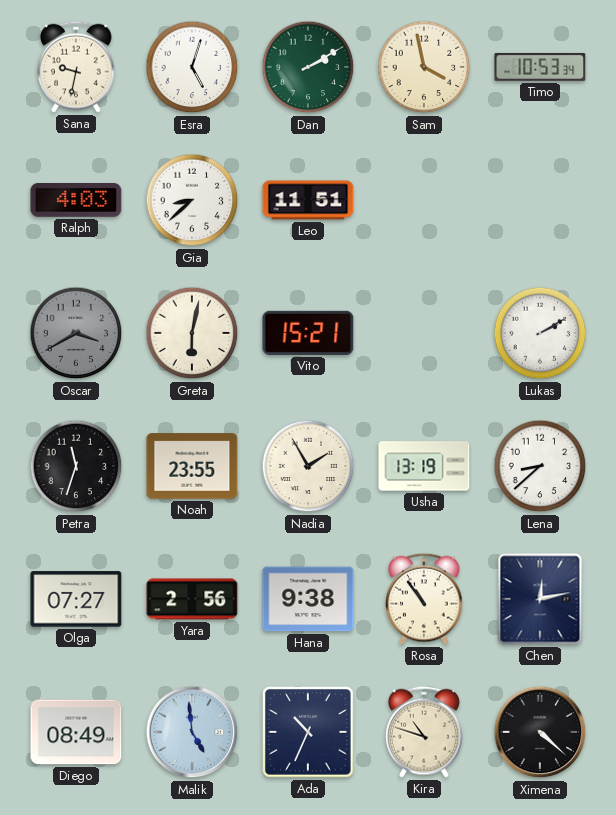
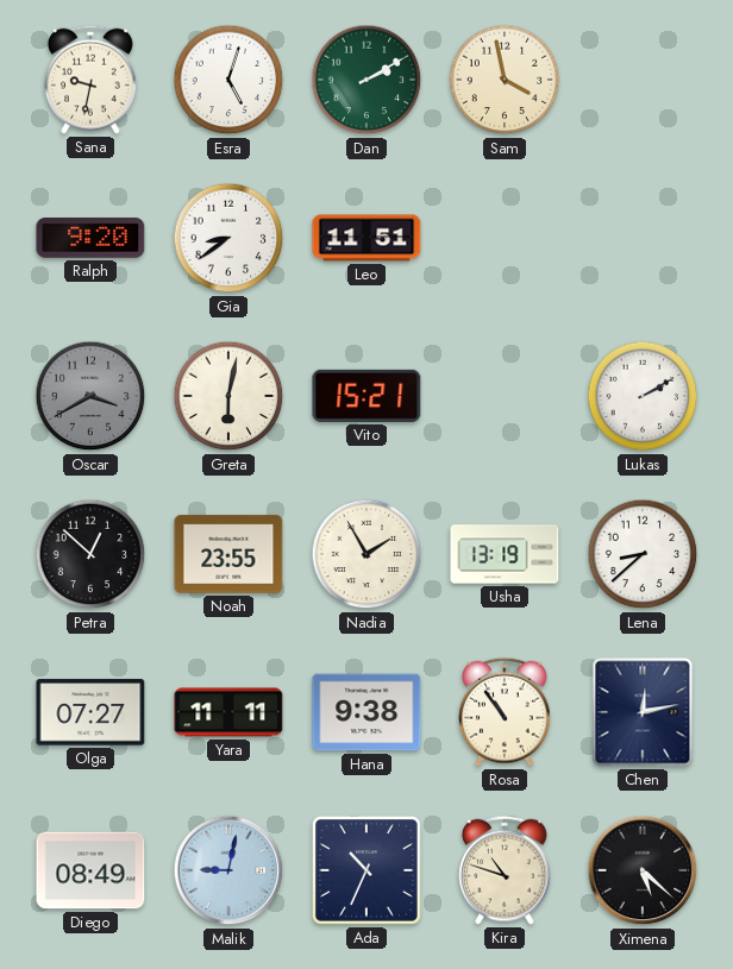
Timo: 10:53 -> none
Ralph: 4:03 -> 9:20
Gia: 8:38 -> 8:39
Petra: 11:33 -> 12:52
Yara: 2:56 -> 11:11
Malik: 4:59 -> 9:02
Ximena: 4:22 -> 5:22
